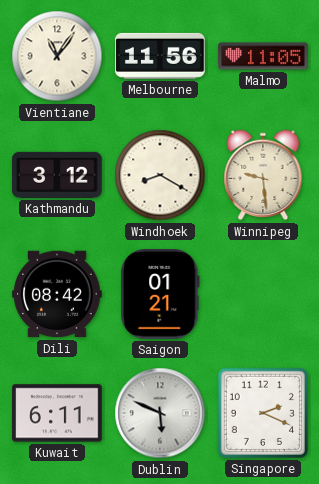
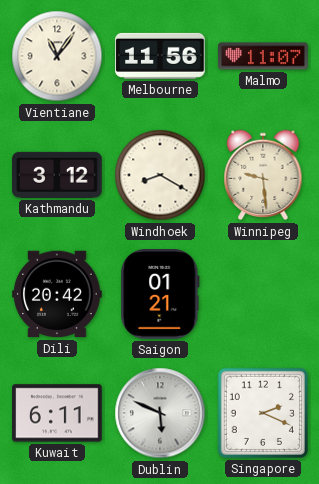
Malmo: 11:05 -> 11:07
Dili: 08:42 -> 20:42
